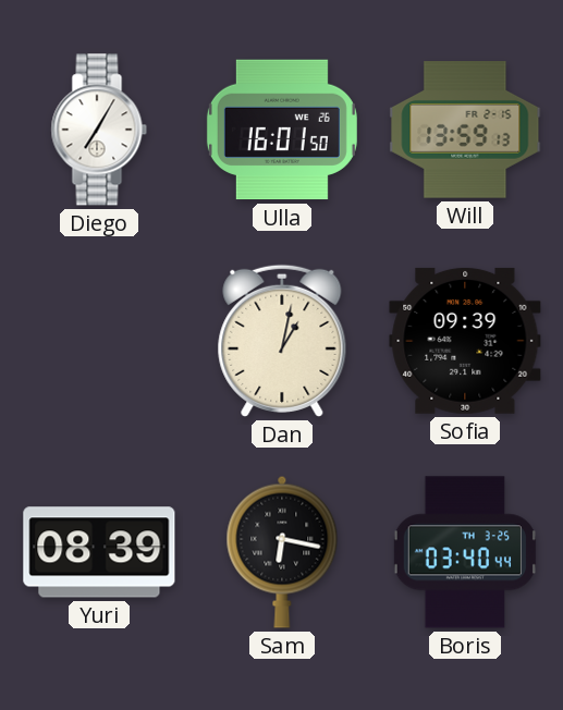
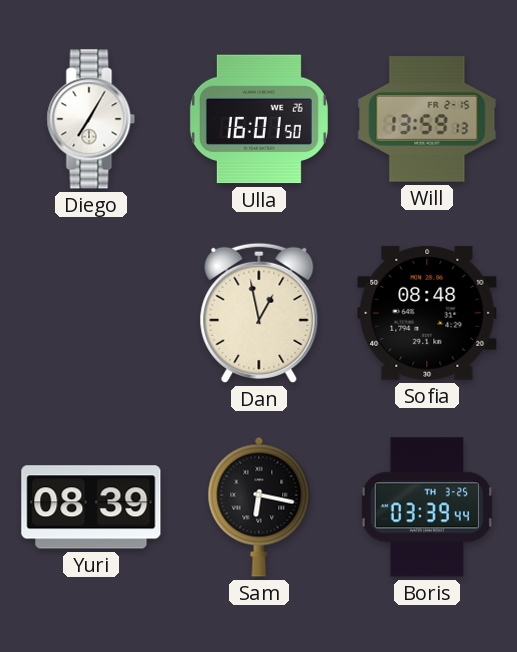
Dan: 1:02 -> 12:58
Sofia: 09:39 -> 08:48
Boris: 03:40 -> 03:39
